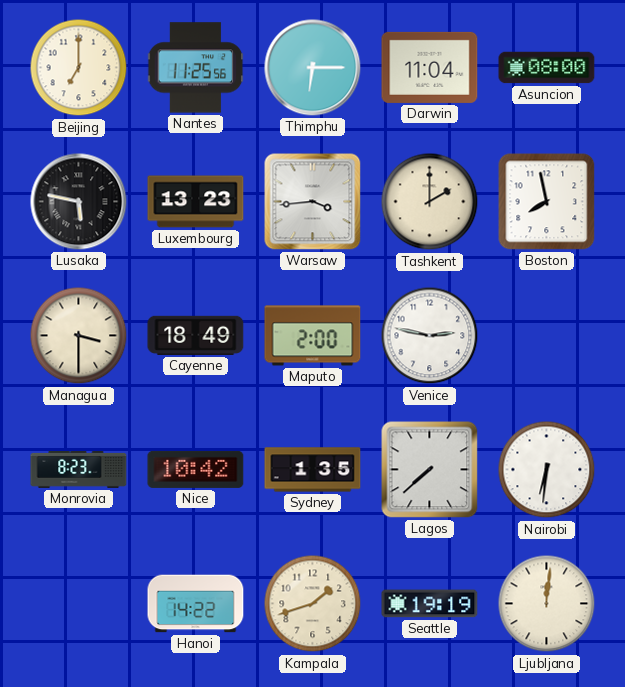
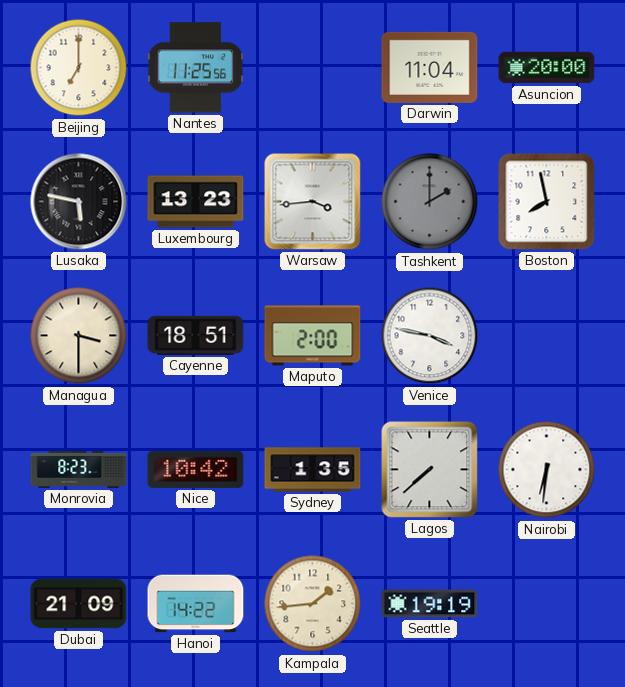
Thimphu: 6:15 -> none
Asuncion: 08:00 -> 20:00
Tashkent dial: cream -> grey
Cayenne: 18:49 -> 18:51
Venice: 2:47 -> 3:47
Dubai: none -> 21:09
Kampala: 1:42 -> 1:44
Ljubljana: 12:01 -> none
